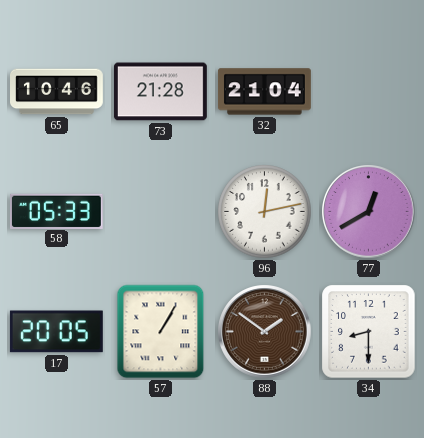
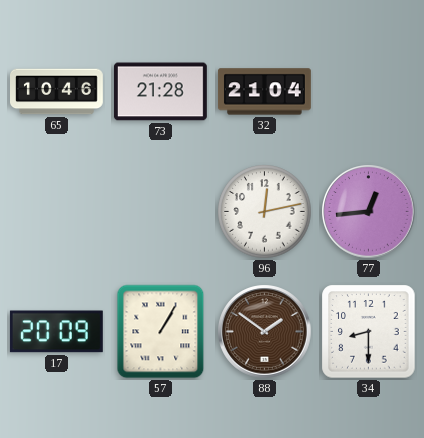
58: 05:33 -> none
77: 12:40 -> 12:44
17: 20:05 -> 20:09
